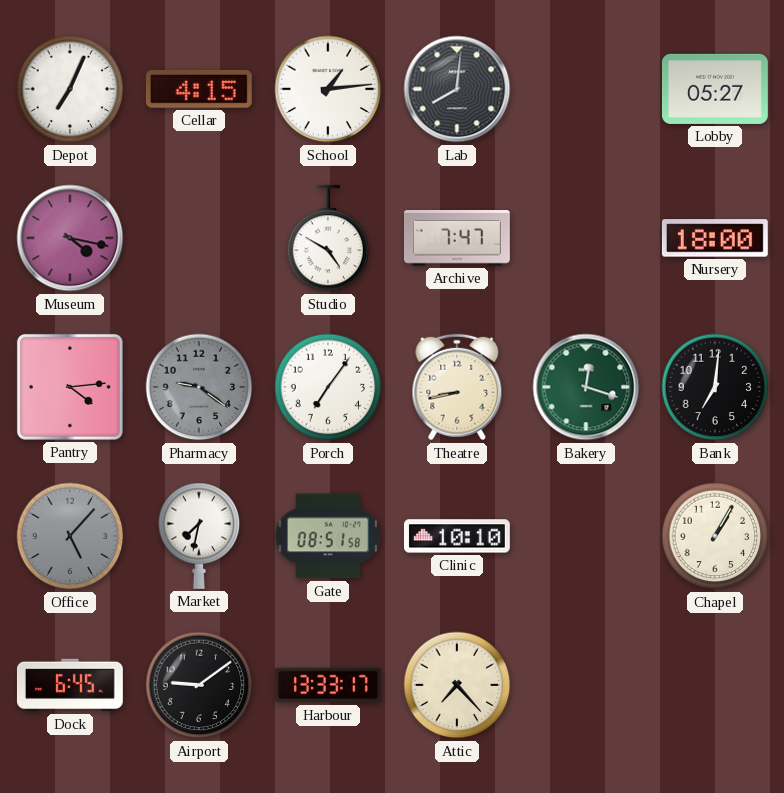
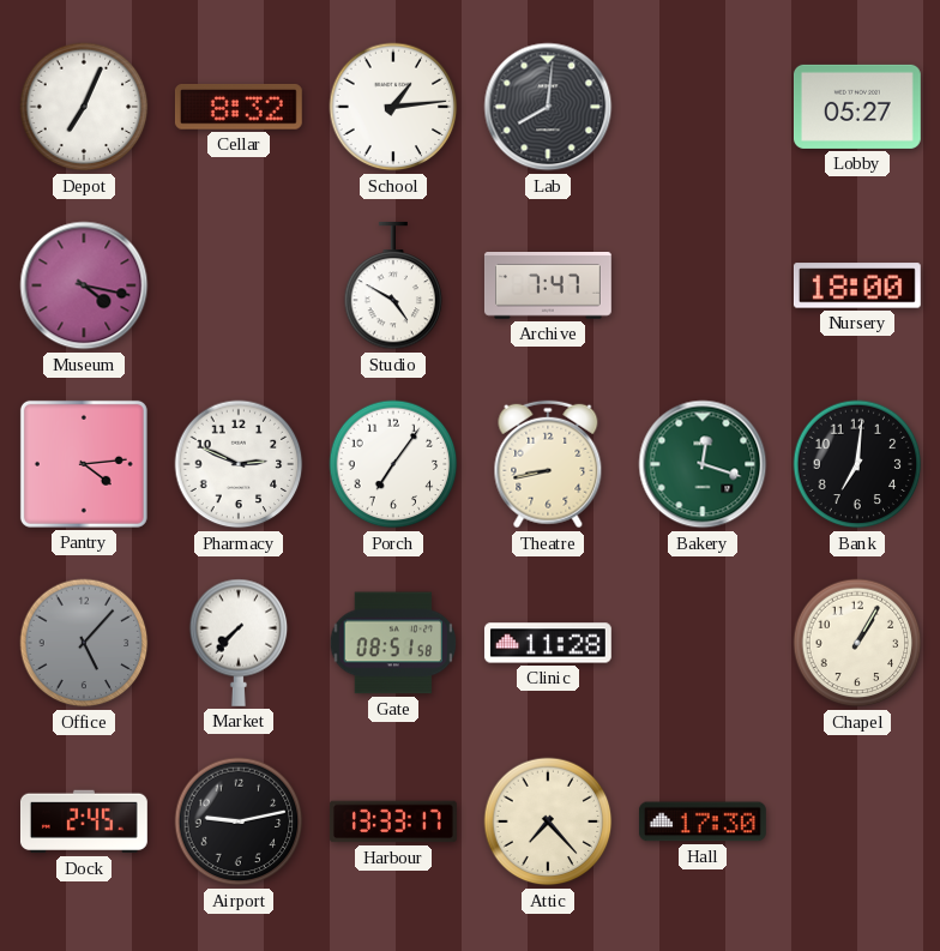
Cellar: 4:15 -> 8:32
Pharmacy: 9:21 -> 2:49
Pharmacy dial: grey -> white
Market: 7:32 -> 7:37
Clinic: 10:10 -> 11:28
Dock: 6:45 -> 2:45
Airport: 9:09 -> 9:13
Hall: none -> 17:30
